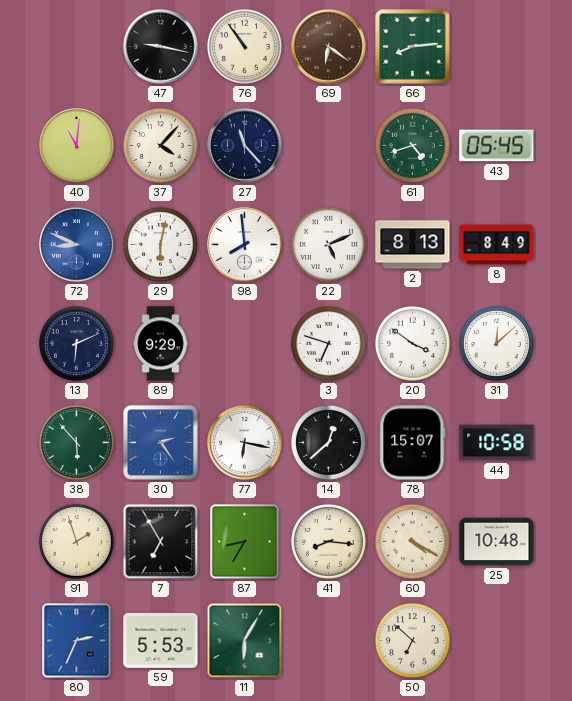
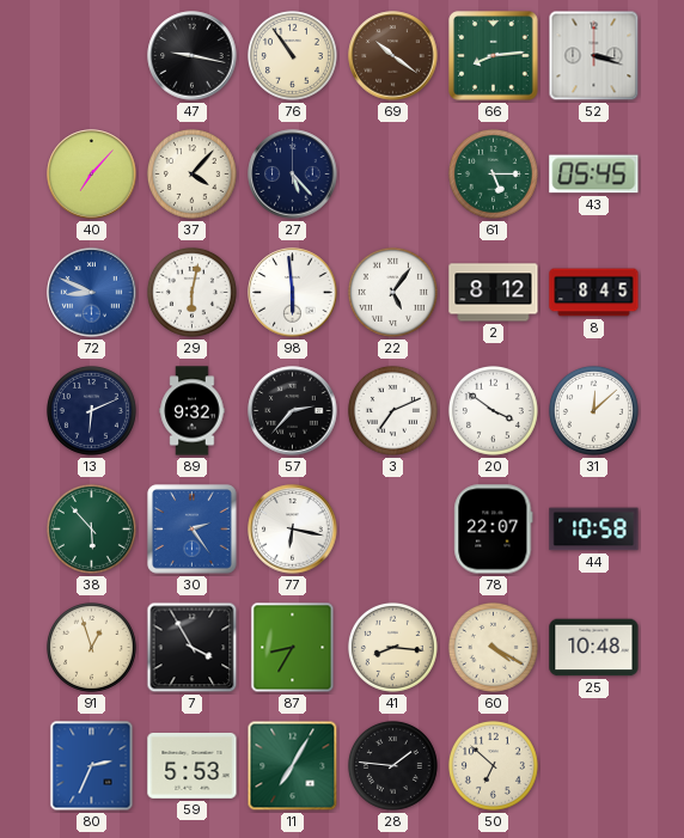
69: 6:21 -> 10:21
52: none -> 3:18
40: 11:01 -> 7:07
27: 11:23 -> 5:23
61: 4:42 -> 5:15
98: 7:59 -> 5:59
22: 5:11 -> 5:06
2: 8:13 -> 8:12
8: 8:49 -> 8:45
89: 9:29 -> 9:32
57: none -> 2:37
3: 6:48 -> 7:11
14: 12:38 -> none
78: 15:07 -> 22:07
91: 1:57 -> 12:57
7: 6:55 -> 3:55
11: 6:05 -> 7:05
28: none -> 1:46
